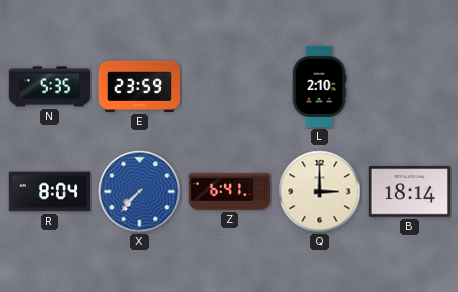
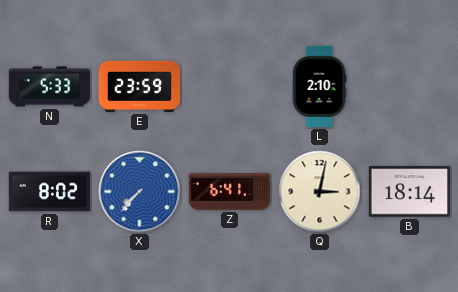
N: 5:35 -> 5:33
R: 8:04 -> 8:02
Q: 3:00 -> 3:02
